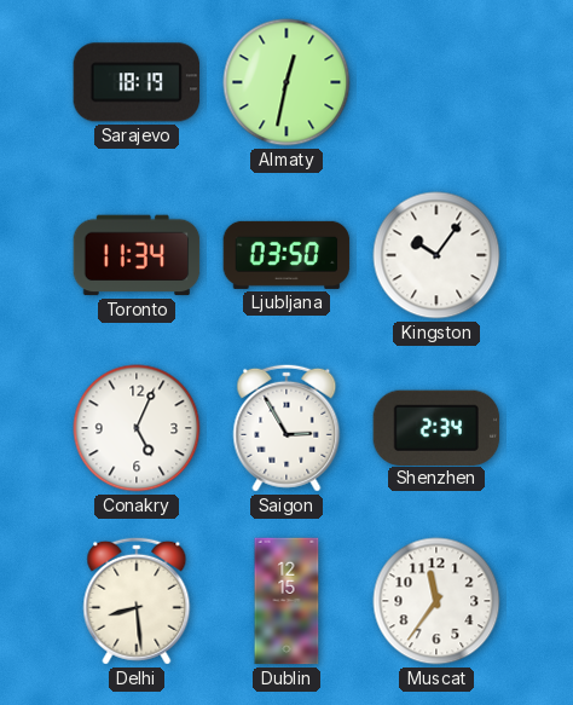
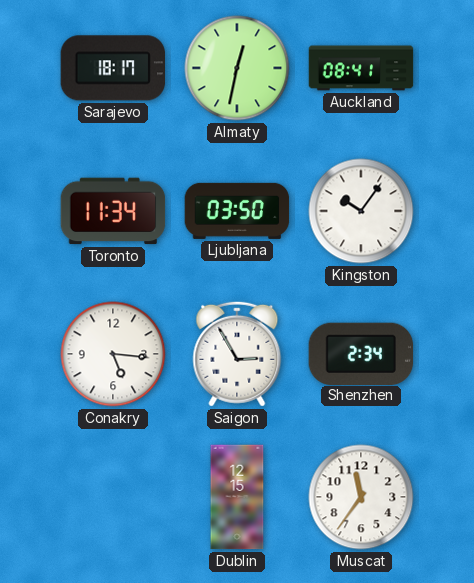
Sarajevo: 18:19 -> 18:17
Auckland: none -> 08:41
Conakry: 5:04 -> 5:16
Delhi: 8:29 -> none
